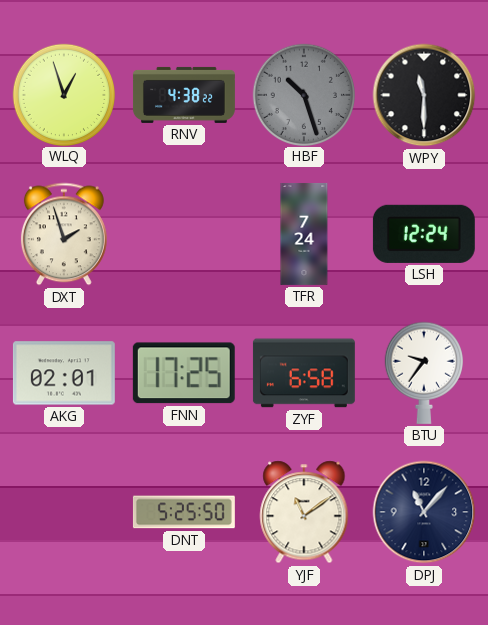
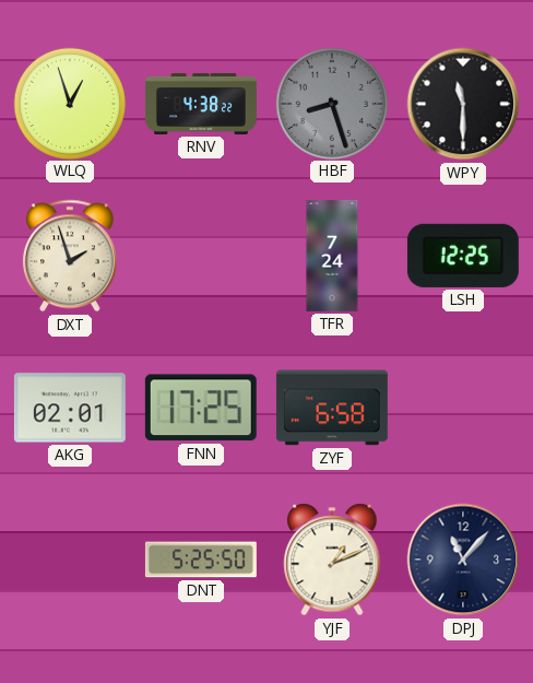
HBF: 10:27 -> 8:27
LSH: 12:24 -> 12:25
BTU: 9:36 -> none
YJF: 11:09 -> 1:11
